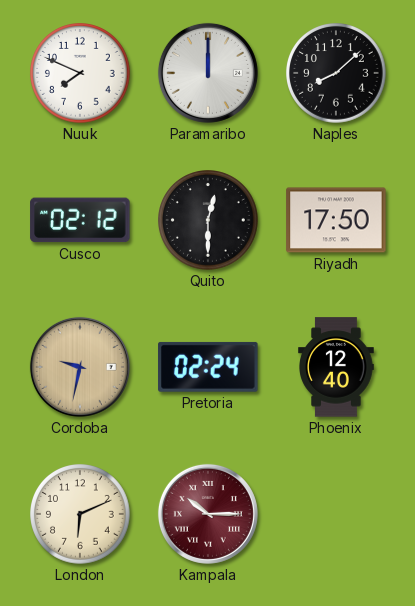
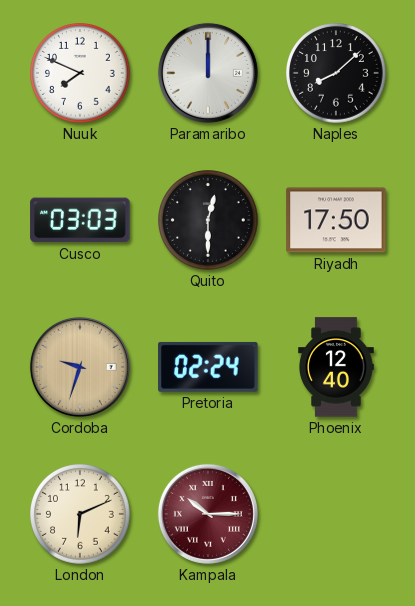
Cusco: 02:12 -> 03:03
Cordoba: 9:32 -> 9:33
